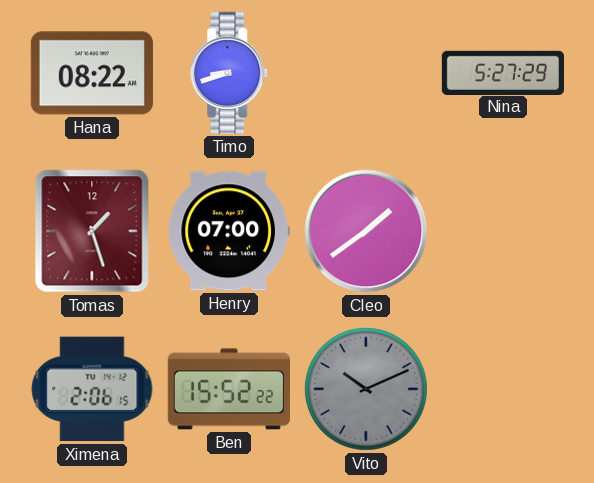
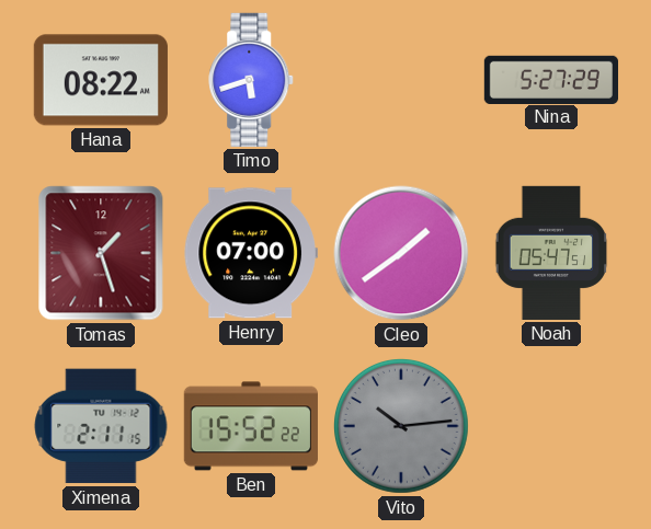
Timo: 8:42 -> 5:42
Noah: none -> 05:47
Ximena: 2:06 -> 2:11
Vito: 10:11 -> 10:14
